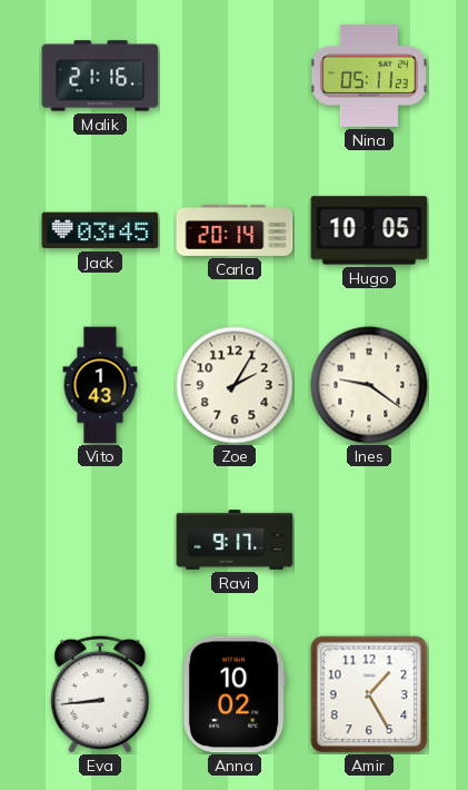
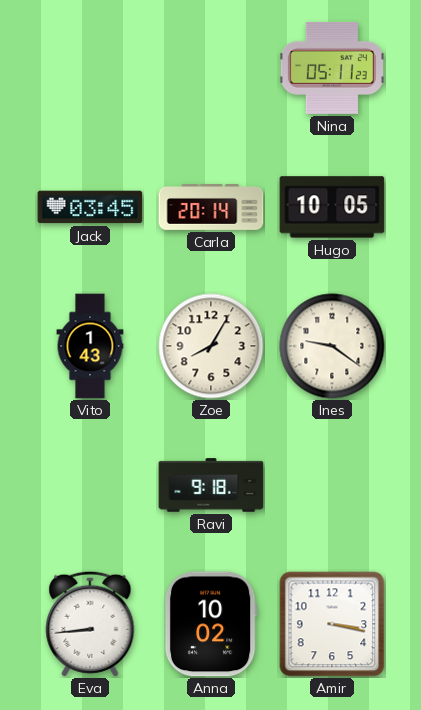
Malik: 21:16 -> none
Zoe: 2:05 -> 8:05
Ravi: 9:17 -> 9:18
Amir: 1:25 -> 3:17
